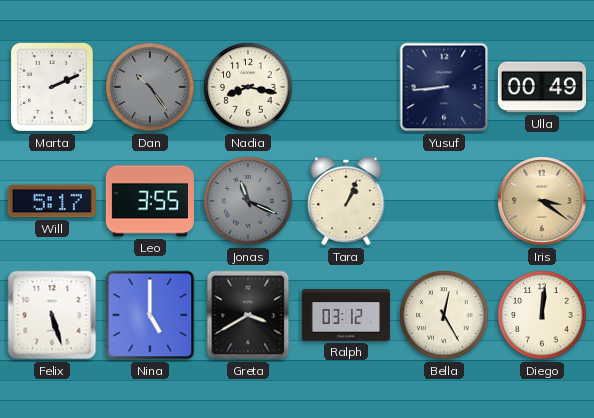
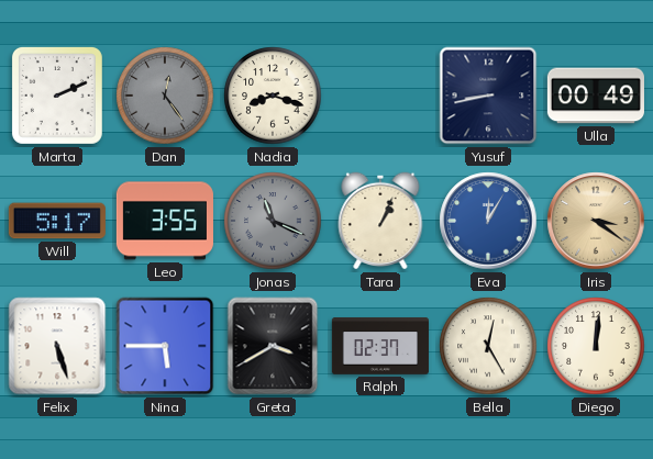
Dan: 10:24 -> 12:24
Nadia: 8:17 -> 8:18
Yusuf: 8:44 -> 8:43
Eva: none -> 12:05
Nina: 5:00 -> 5:45
Ralph: 03:12 -> 02:37
